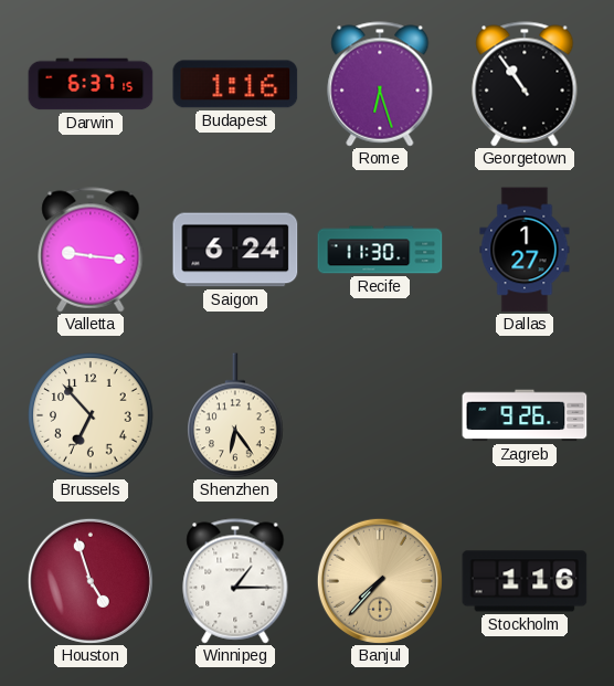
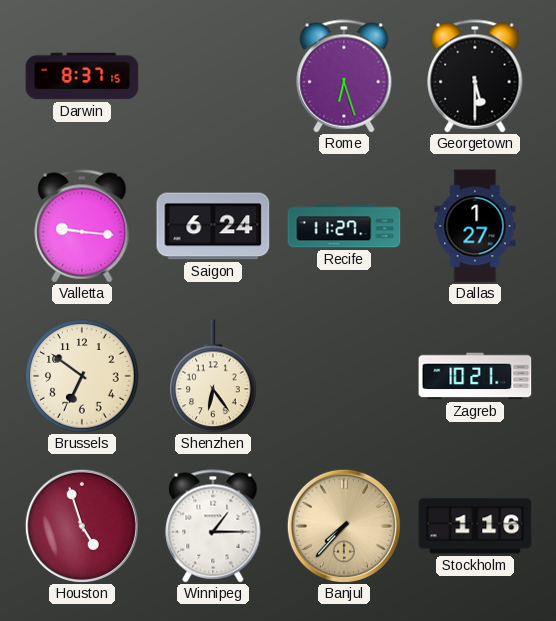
Darwin: 6:37 -> 8:37
Budapest: 1:16 -> none
Georgetown: 10:54 -> 5:30
Recife: 11:30 -> 11:27
Brussels: 6:53 -> 6:51
Zagreb: 9:26 -> 10:21
